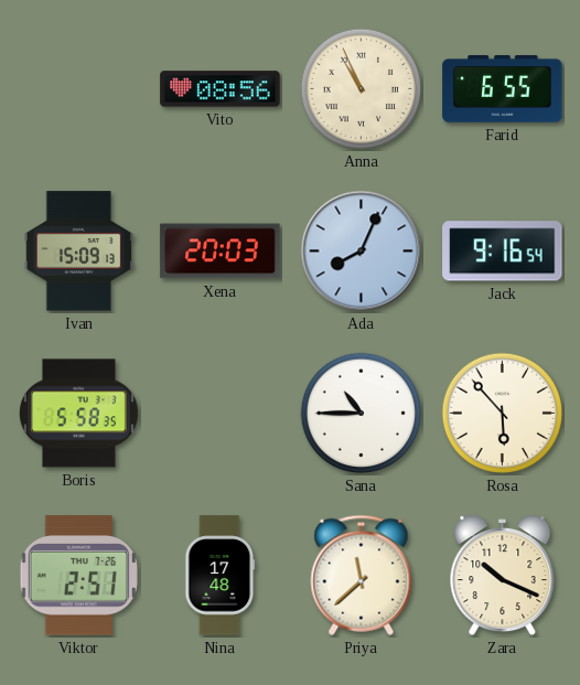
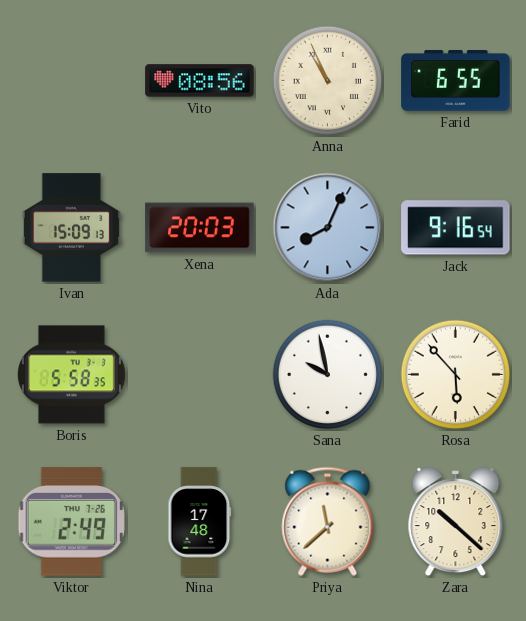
Sana: 10:45 -> 9:58
Viktor: 2:51 -> 2:49
Zara: 10:19 -> 10:22
